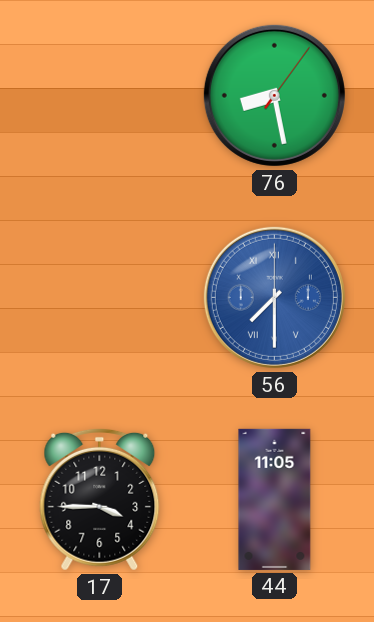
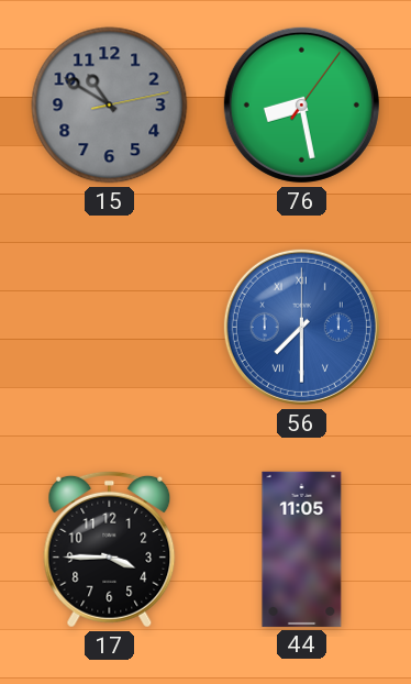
15: none -> 10:50
